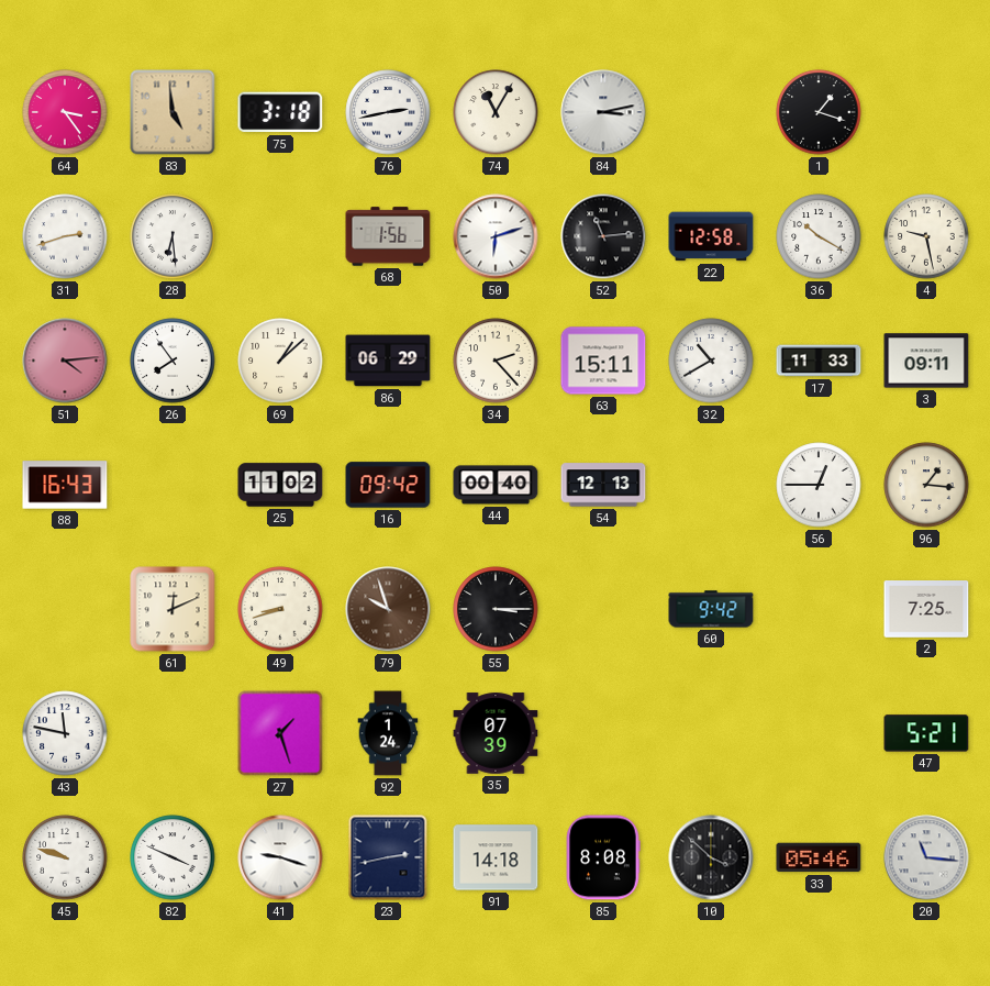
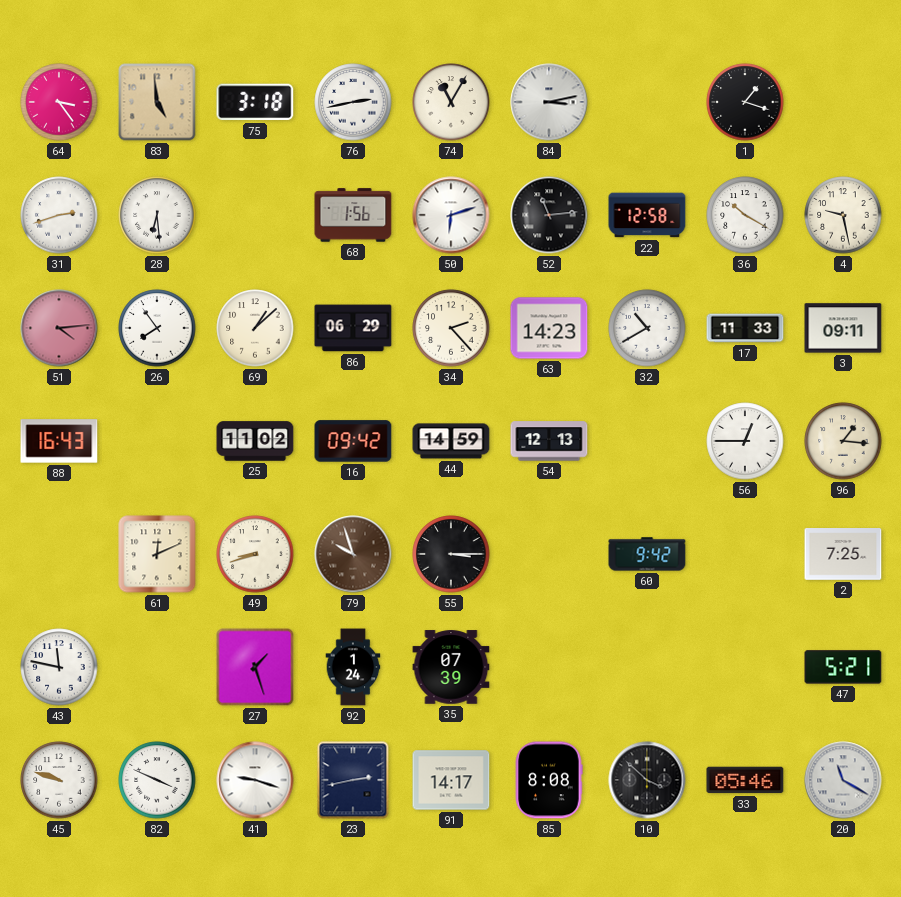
63: 15:11 -> 14:23
44: 00:40 -> 14:59
91: 14:18 -> 14:17
20: 11:16 -> 11:20
